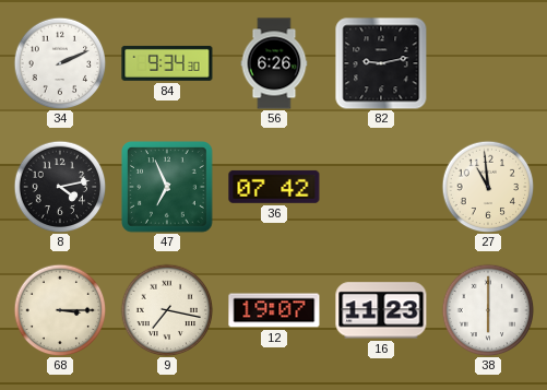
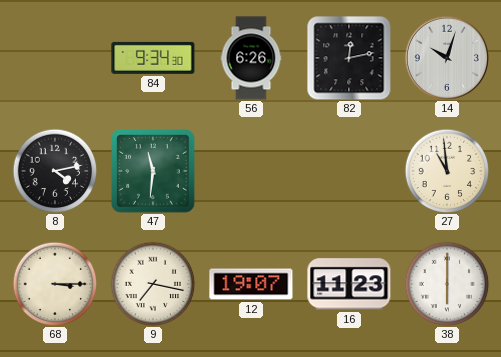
34: 2:11 -> none
82: 9:13 -> 12:13
14: none -> 10:03
47: 6:56 -> 11:31
36: 07:42 -> none
